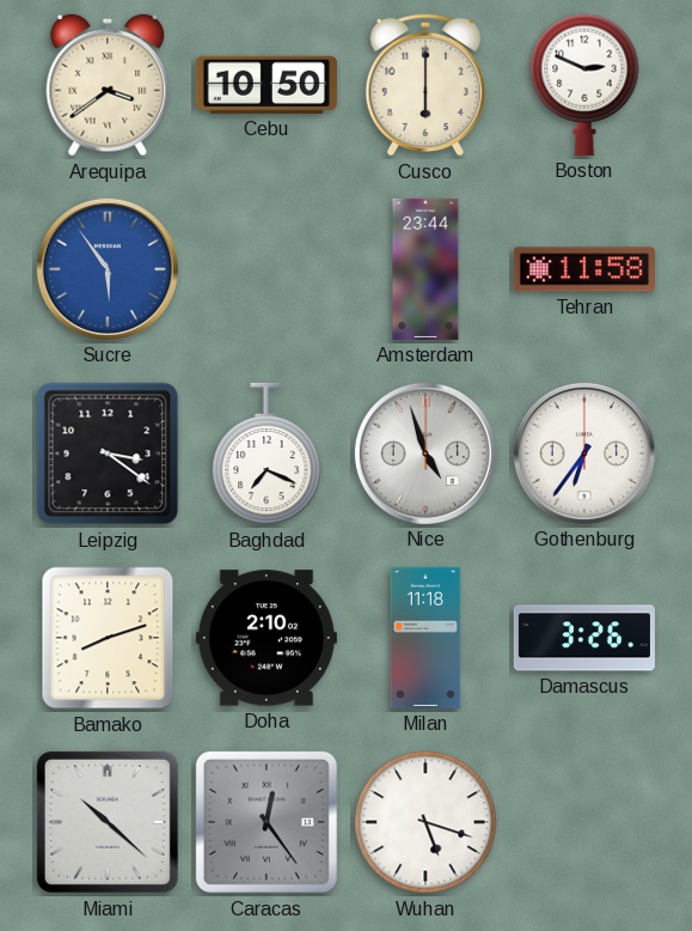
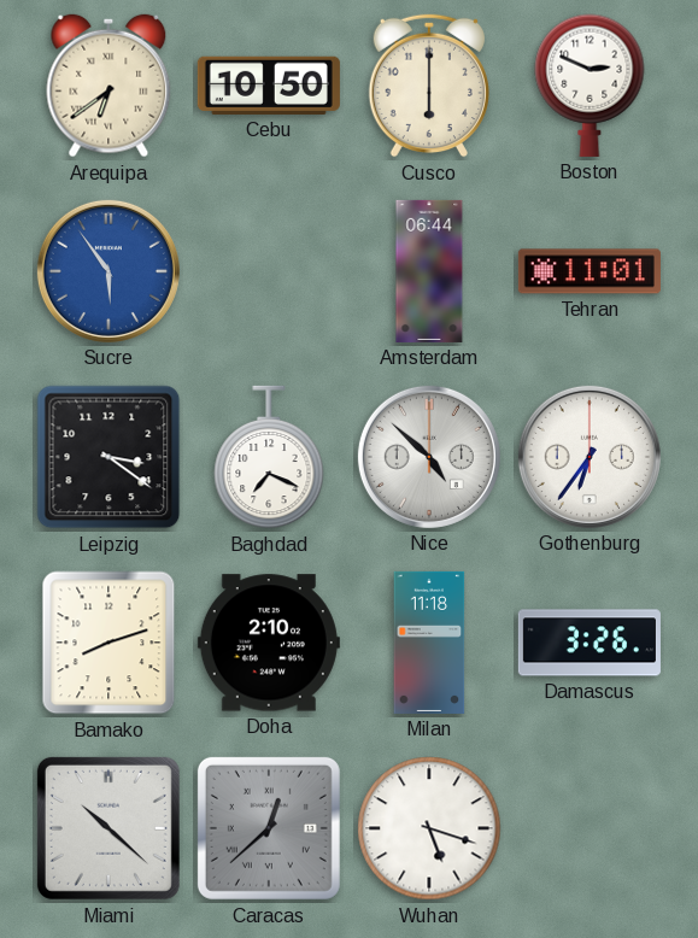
Arequipa: 3:39 -> 6:39
Amsterdam: 23:44 -> 06:44
Tehran: 11:58 -> 11:01
Nice: 4:57 -> 4:52
Caracas: 12:24 -> 12:38
